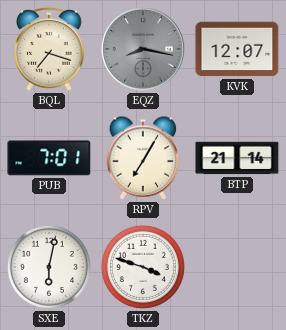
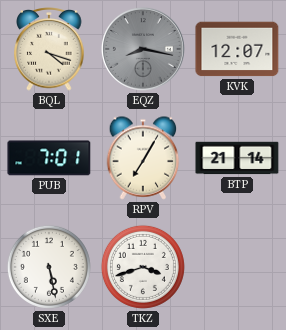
BQL: 7:18 -> 4:18
SXE: 6:02 -> 5:28
TKZ: 3:48 -> 3:42
